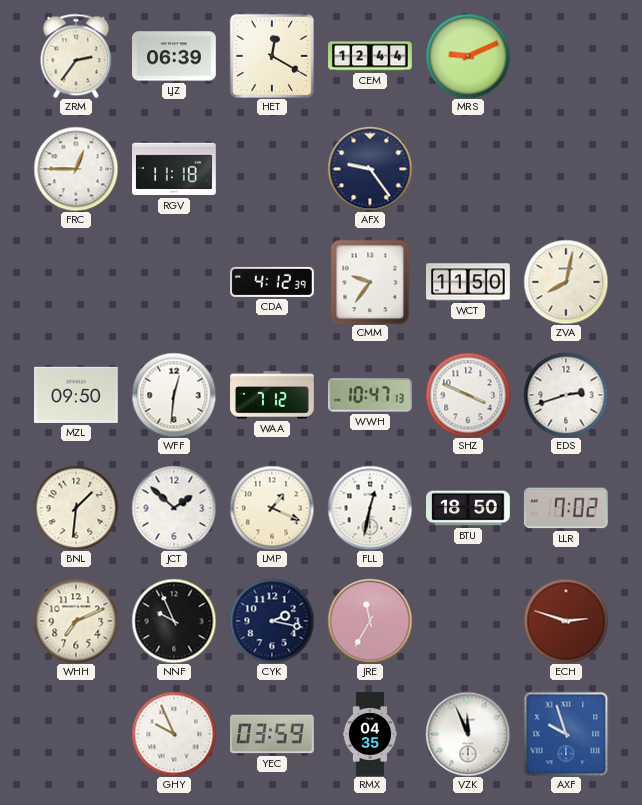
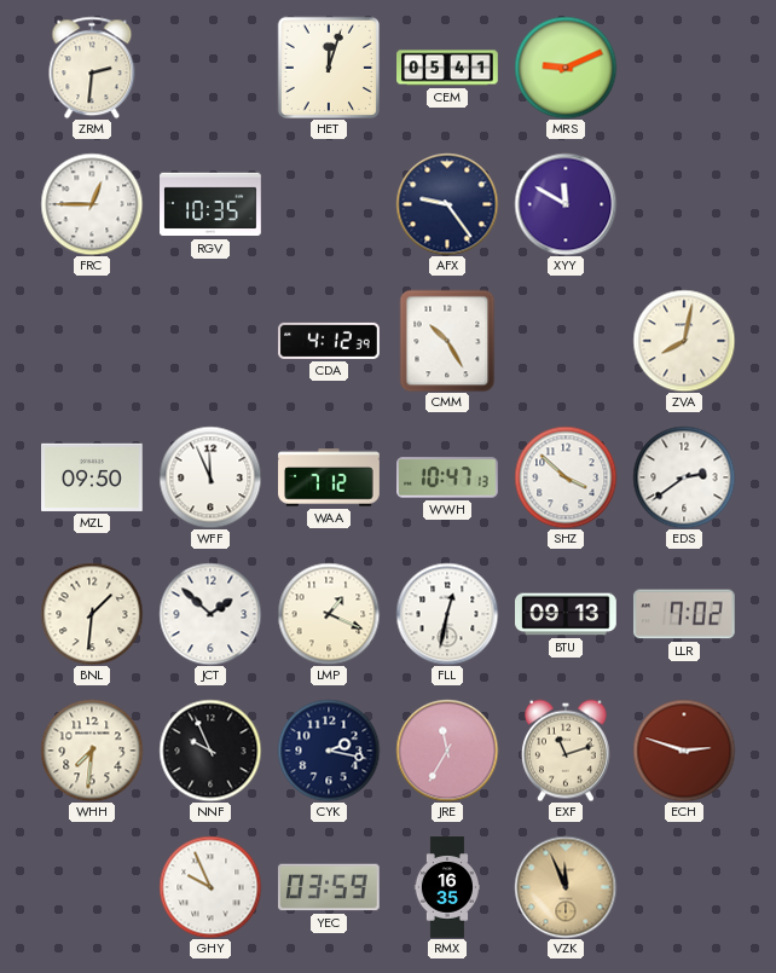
ZRM: 2:36 -> 2:31
LJZ: 06:39 -> none
HET: 12:20 -> 12:03
CEM: 12:44 -> 05:41
RGV: 11:18 -> 10:35
XYY: none -> 11:50
CMM: 9:36 -> 10:25
WCT: 11:50 -> none
WFF: 12:31 -> 11:56
SHZ: 3:49 -> 3:52
EDS: 2:42 -> 2:39
BTU: 18:50 -> 09:13
WHH: 7:11 -> 7:31
EXF: none -> 11:12
RMX: 04:35 -> 16:35
VZK dial: white -> champagne
AXF: 9:57 -> none
